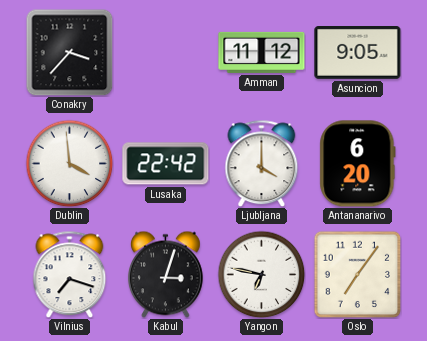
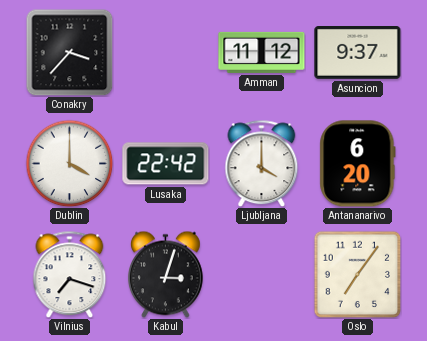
Asuncion: 9:05 -> 9:37
Dublin: 3:59 -> 4:00
Yangon: 6:47 -> none
